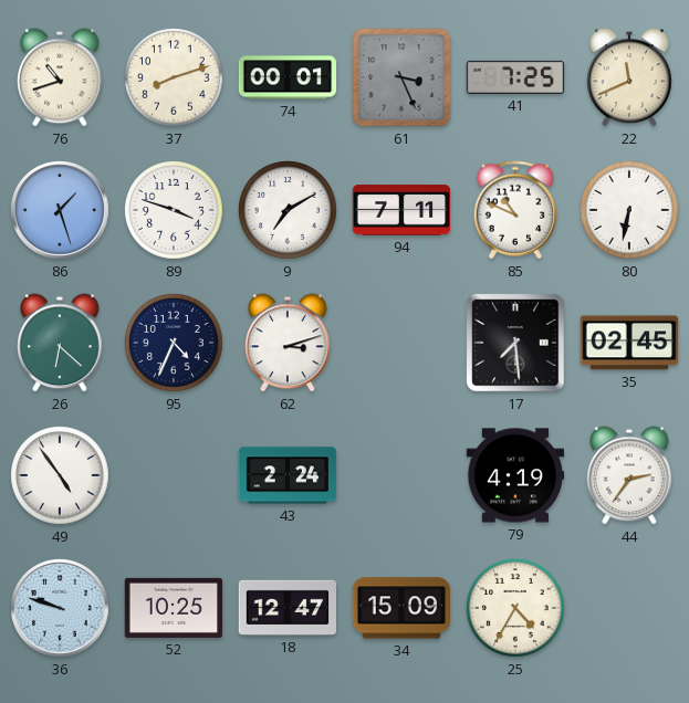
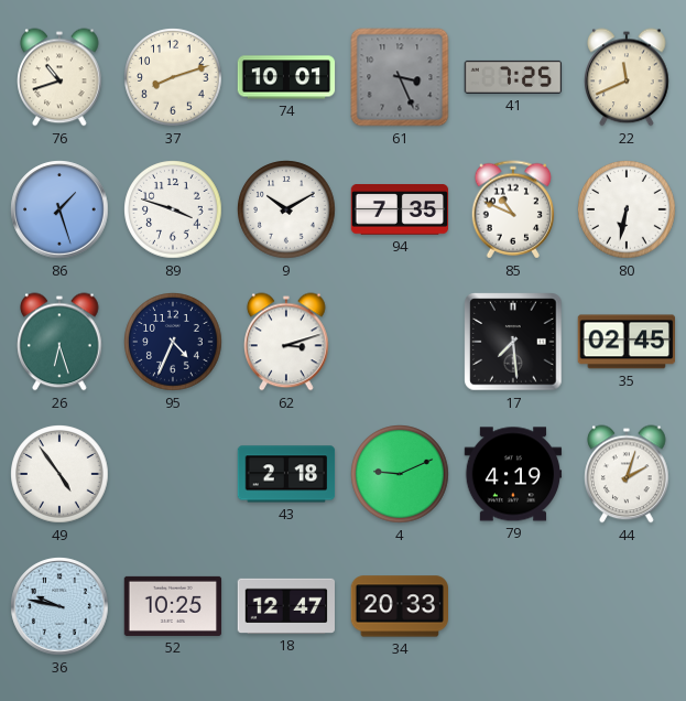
74: 00:01 -> 10:01
9: 7:10 -> 10:10
94: 7:11 -> 7:35
26: 6:22 -> 6:27
43: 2:24 -> 2:18
4: none -> 9:11
44: 2:36 -> 2:03
36: 9:48 -> 9:47
34: 15:09 -> 20:33
25: 4:35 -> none
